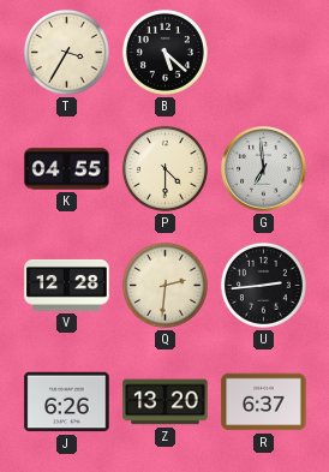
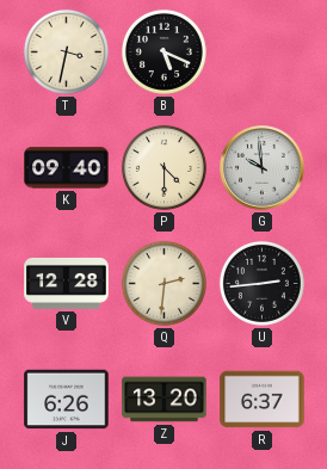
T: 3:35 -> 3:32
B: 5:22 -> 5:19
K: 04:55 -> 09:40
G: 6:59 -> 9:59
